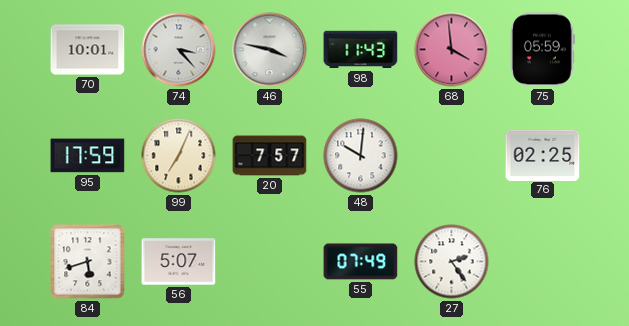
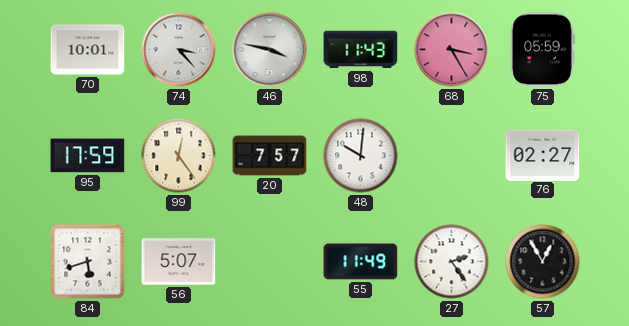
68: 3:59 -> 3:25
99: 7:04 -> 12:24
76: 02:25 -> 02:27
55: 07:49 -> 11:49
57: none -> 12:55
